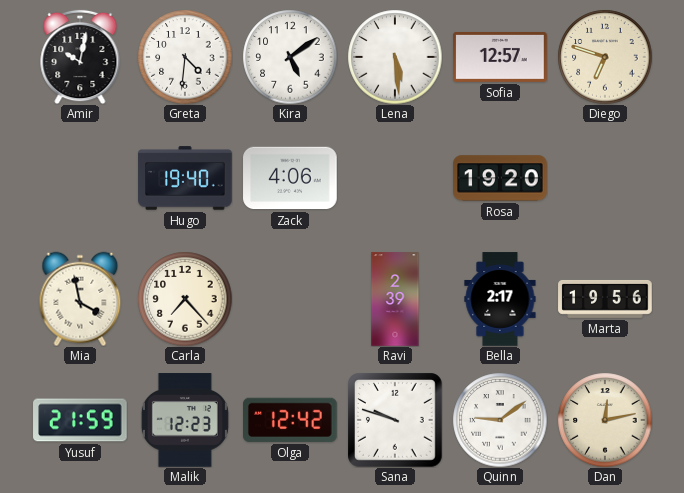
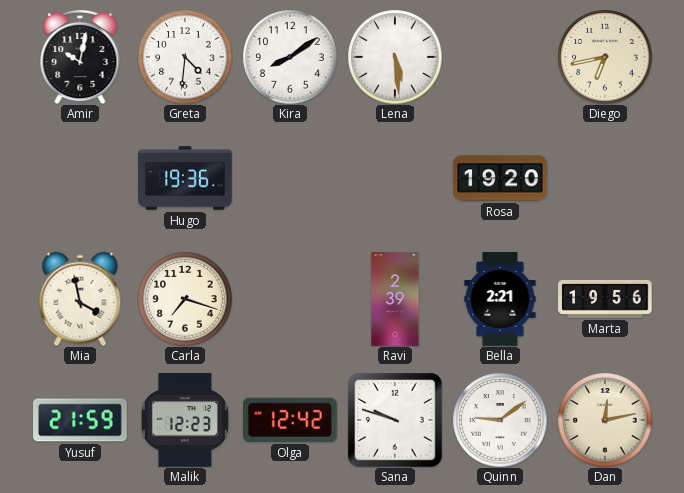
Kira: 5:09 -> 8:09
Sofia: 12:57 -> none
Diego: 6:48 -> 6:43
Hugo: 19:40 -> 19:36
Zack: 4:06 -> none
Carla: 7:23 -> 7:18
Bella: 2:17 -> 2:21
